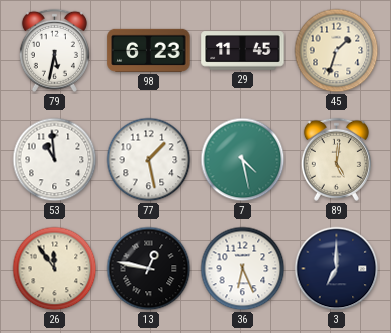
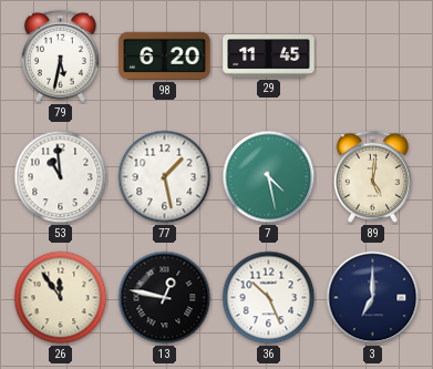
98: 6:23 -> 6:20
45: 1:33 -> none
36: 6:26 -> 10:26
